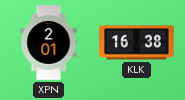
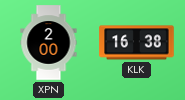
XPN: 2:01 -> 2:00
